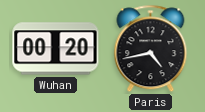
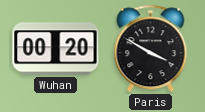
Paris: 4:43 -> 3:50
